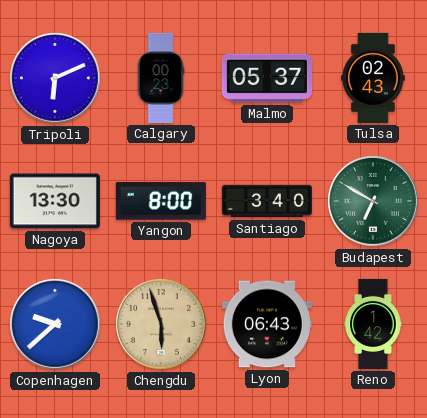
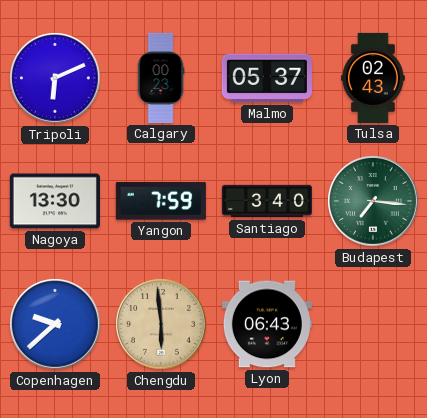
Yangon: 8:00 -> 7:59
Budapest: 6:50 -> 7:16
Chengdu: 5:57 -> 5:59
Reno: 1:42 -> none
